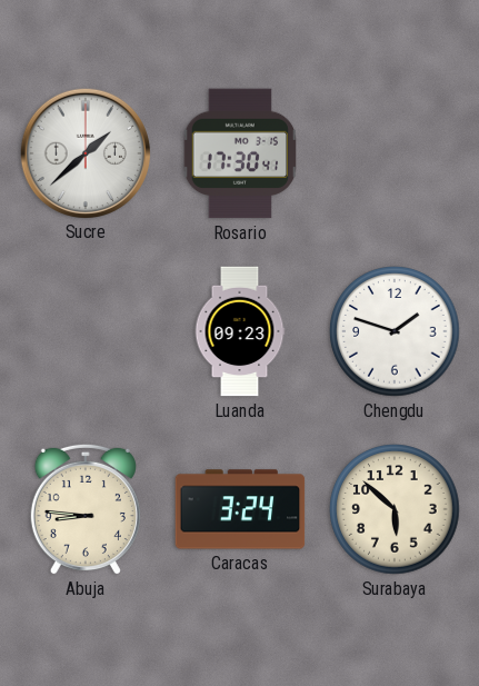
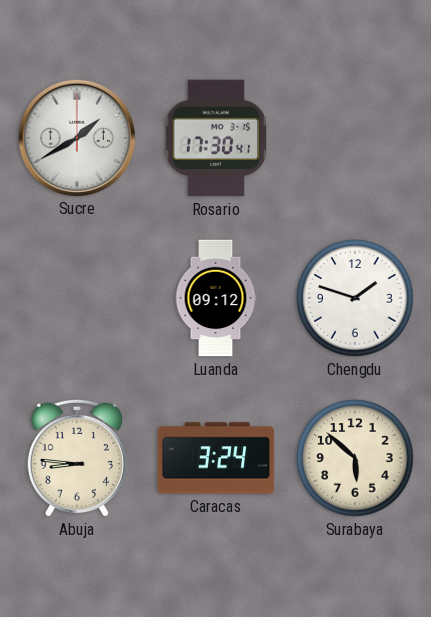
Sucre: 1:38 -> 1:40
Luanda: 09:23 -> 09:12
